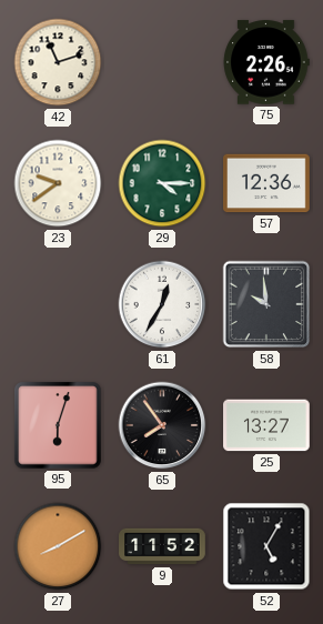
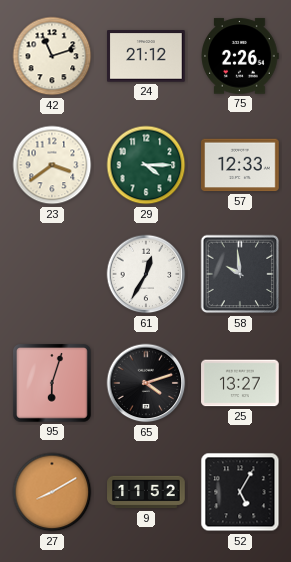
24: none -> 21:12
23: 9:39 -> 3:39
57: 12:36 -> 12:33
65: 7:54 -> 4:12
